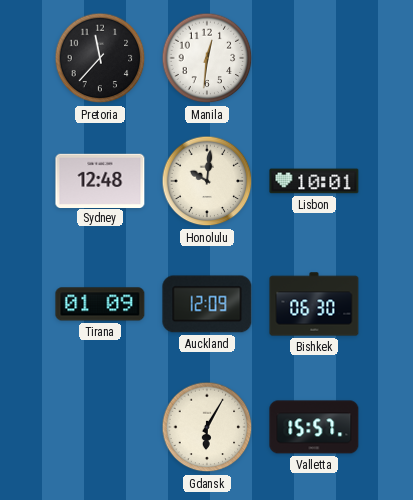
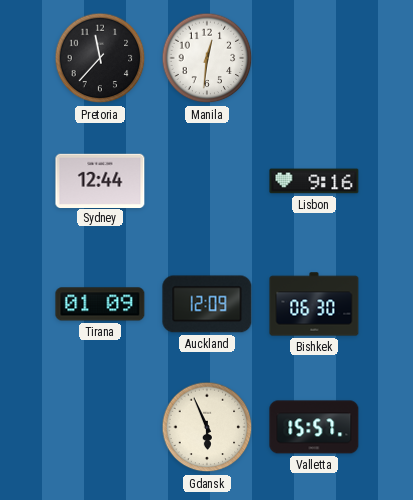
Sydney: 12:48 -> 12:44
Honolulu: 10:01 -> none
Lisbon: 10:01 -> 9:16
Gdansk: 6:05 -> 5:56
